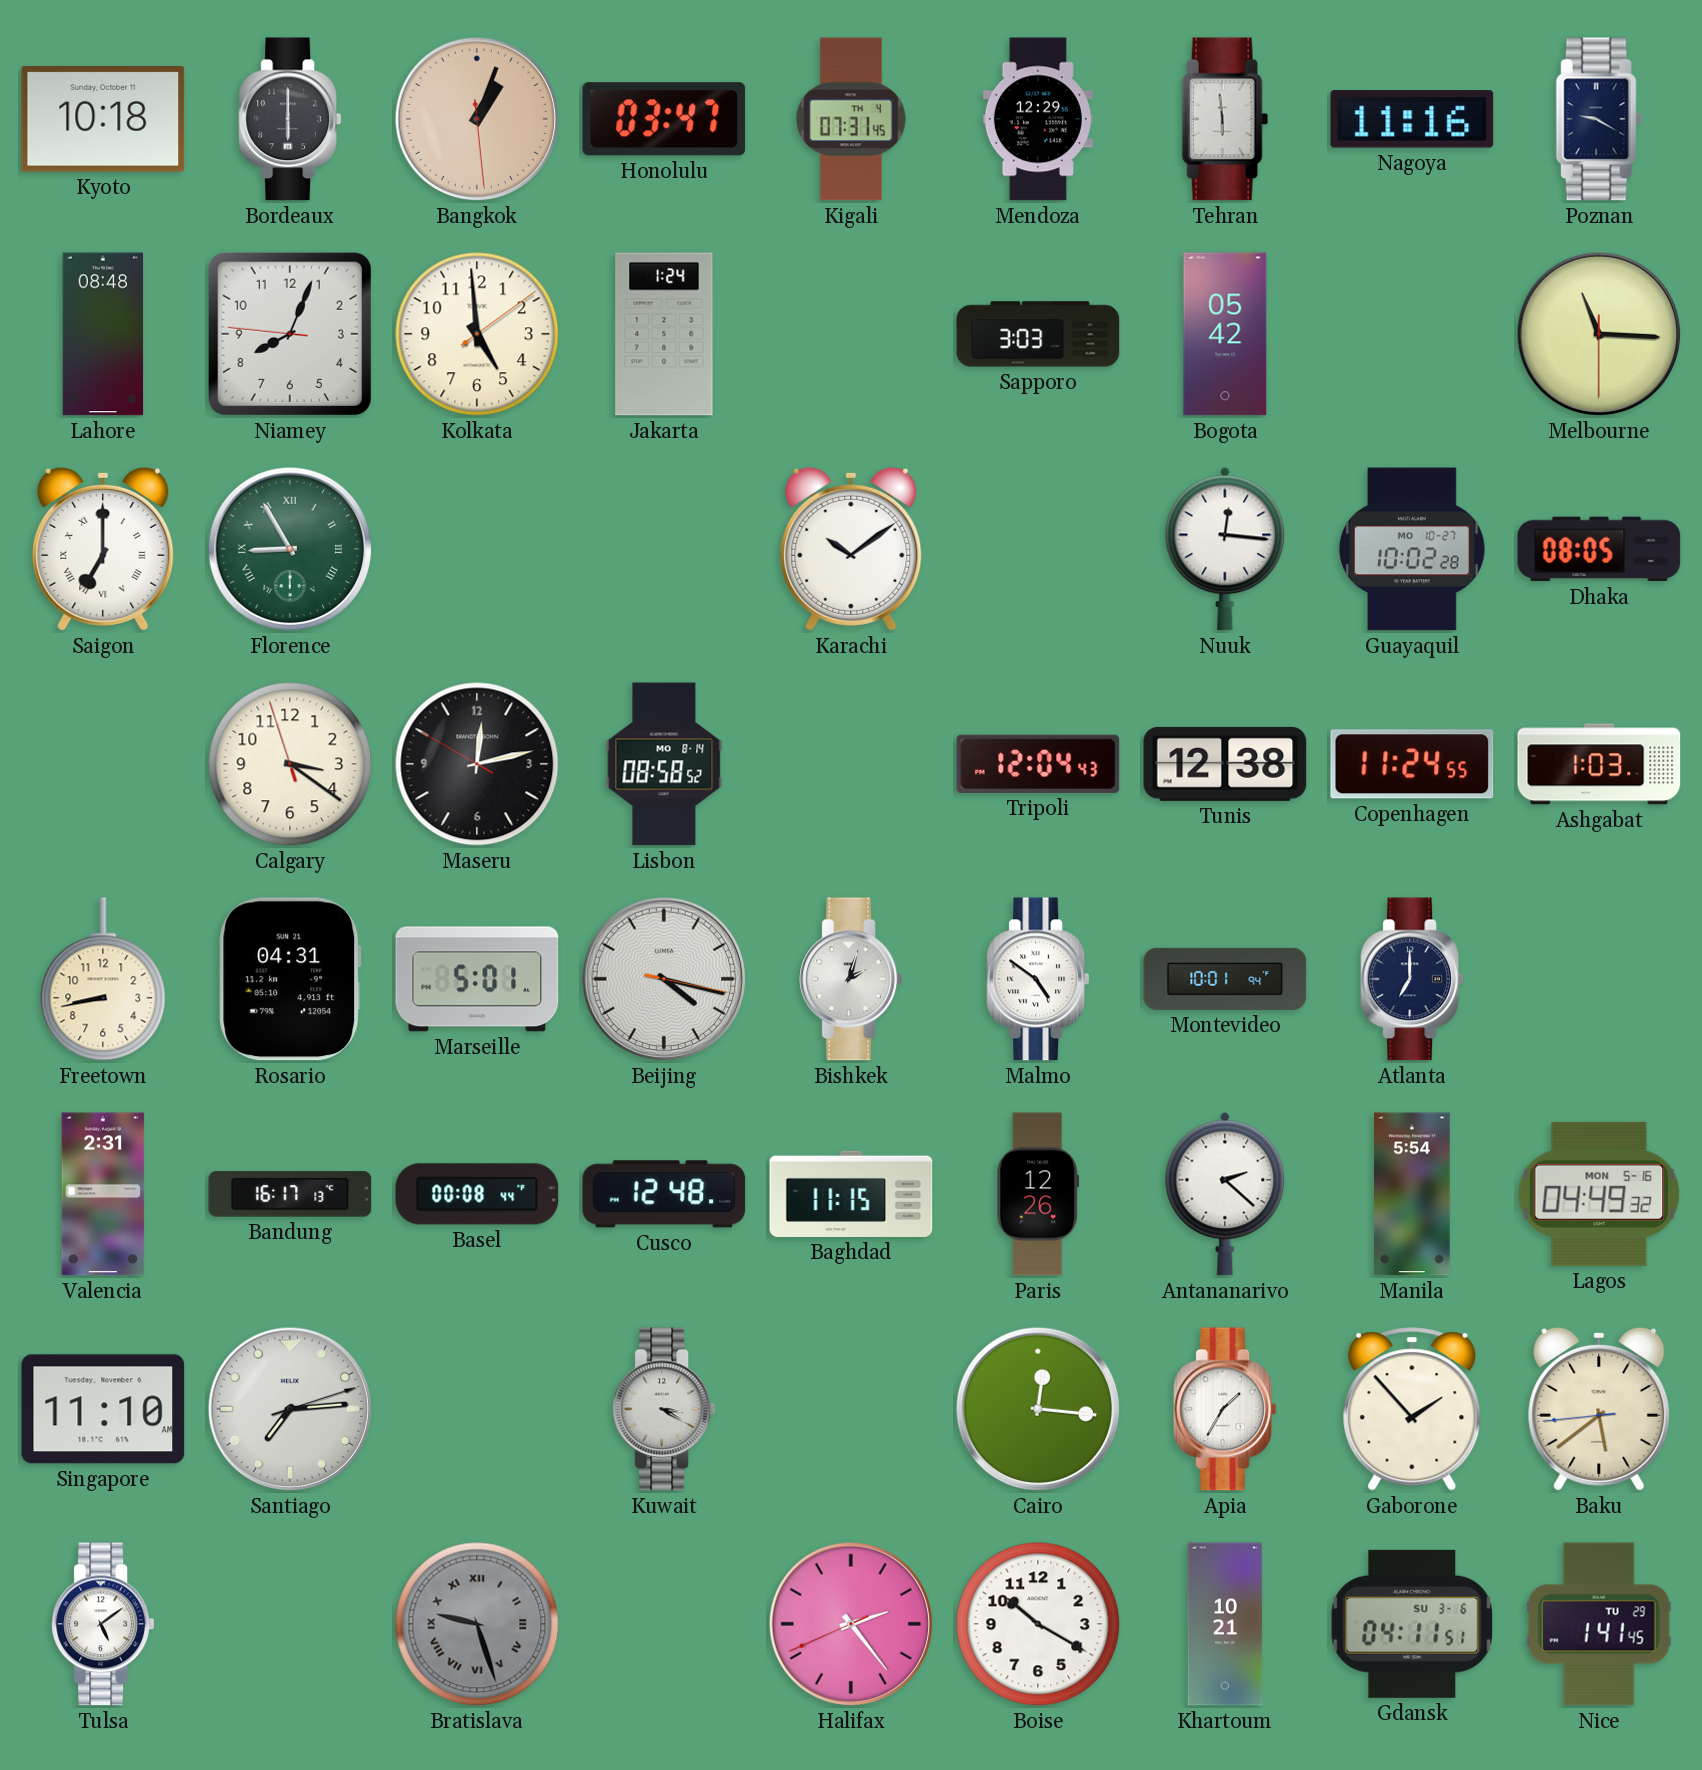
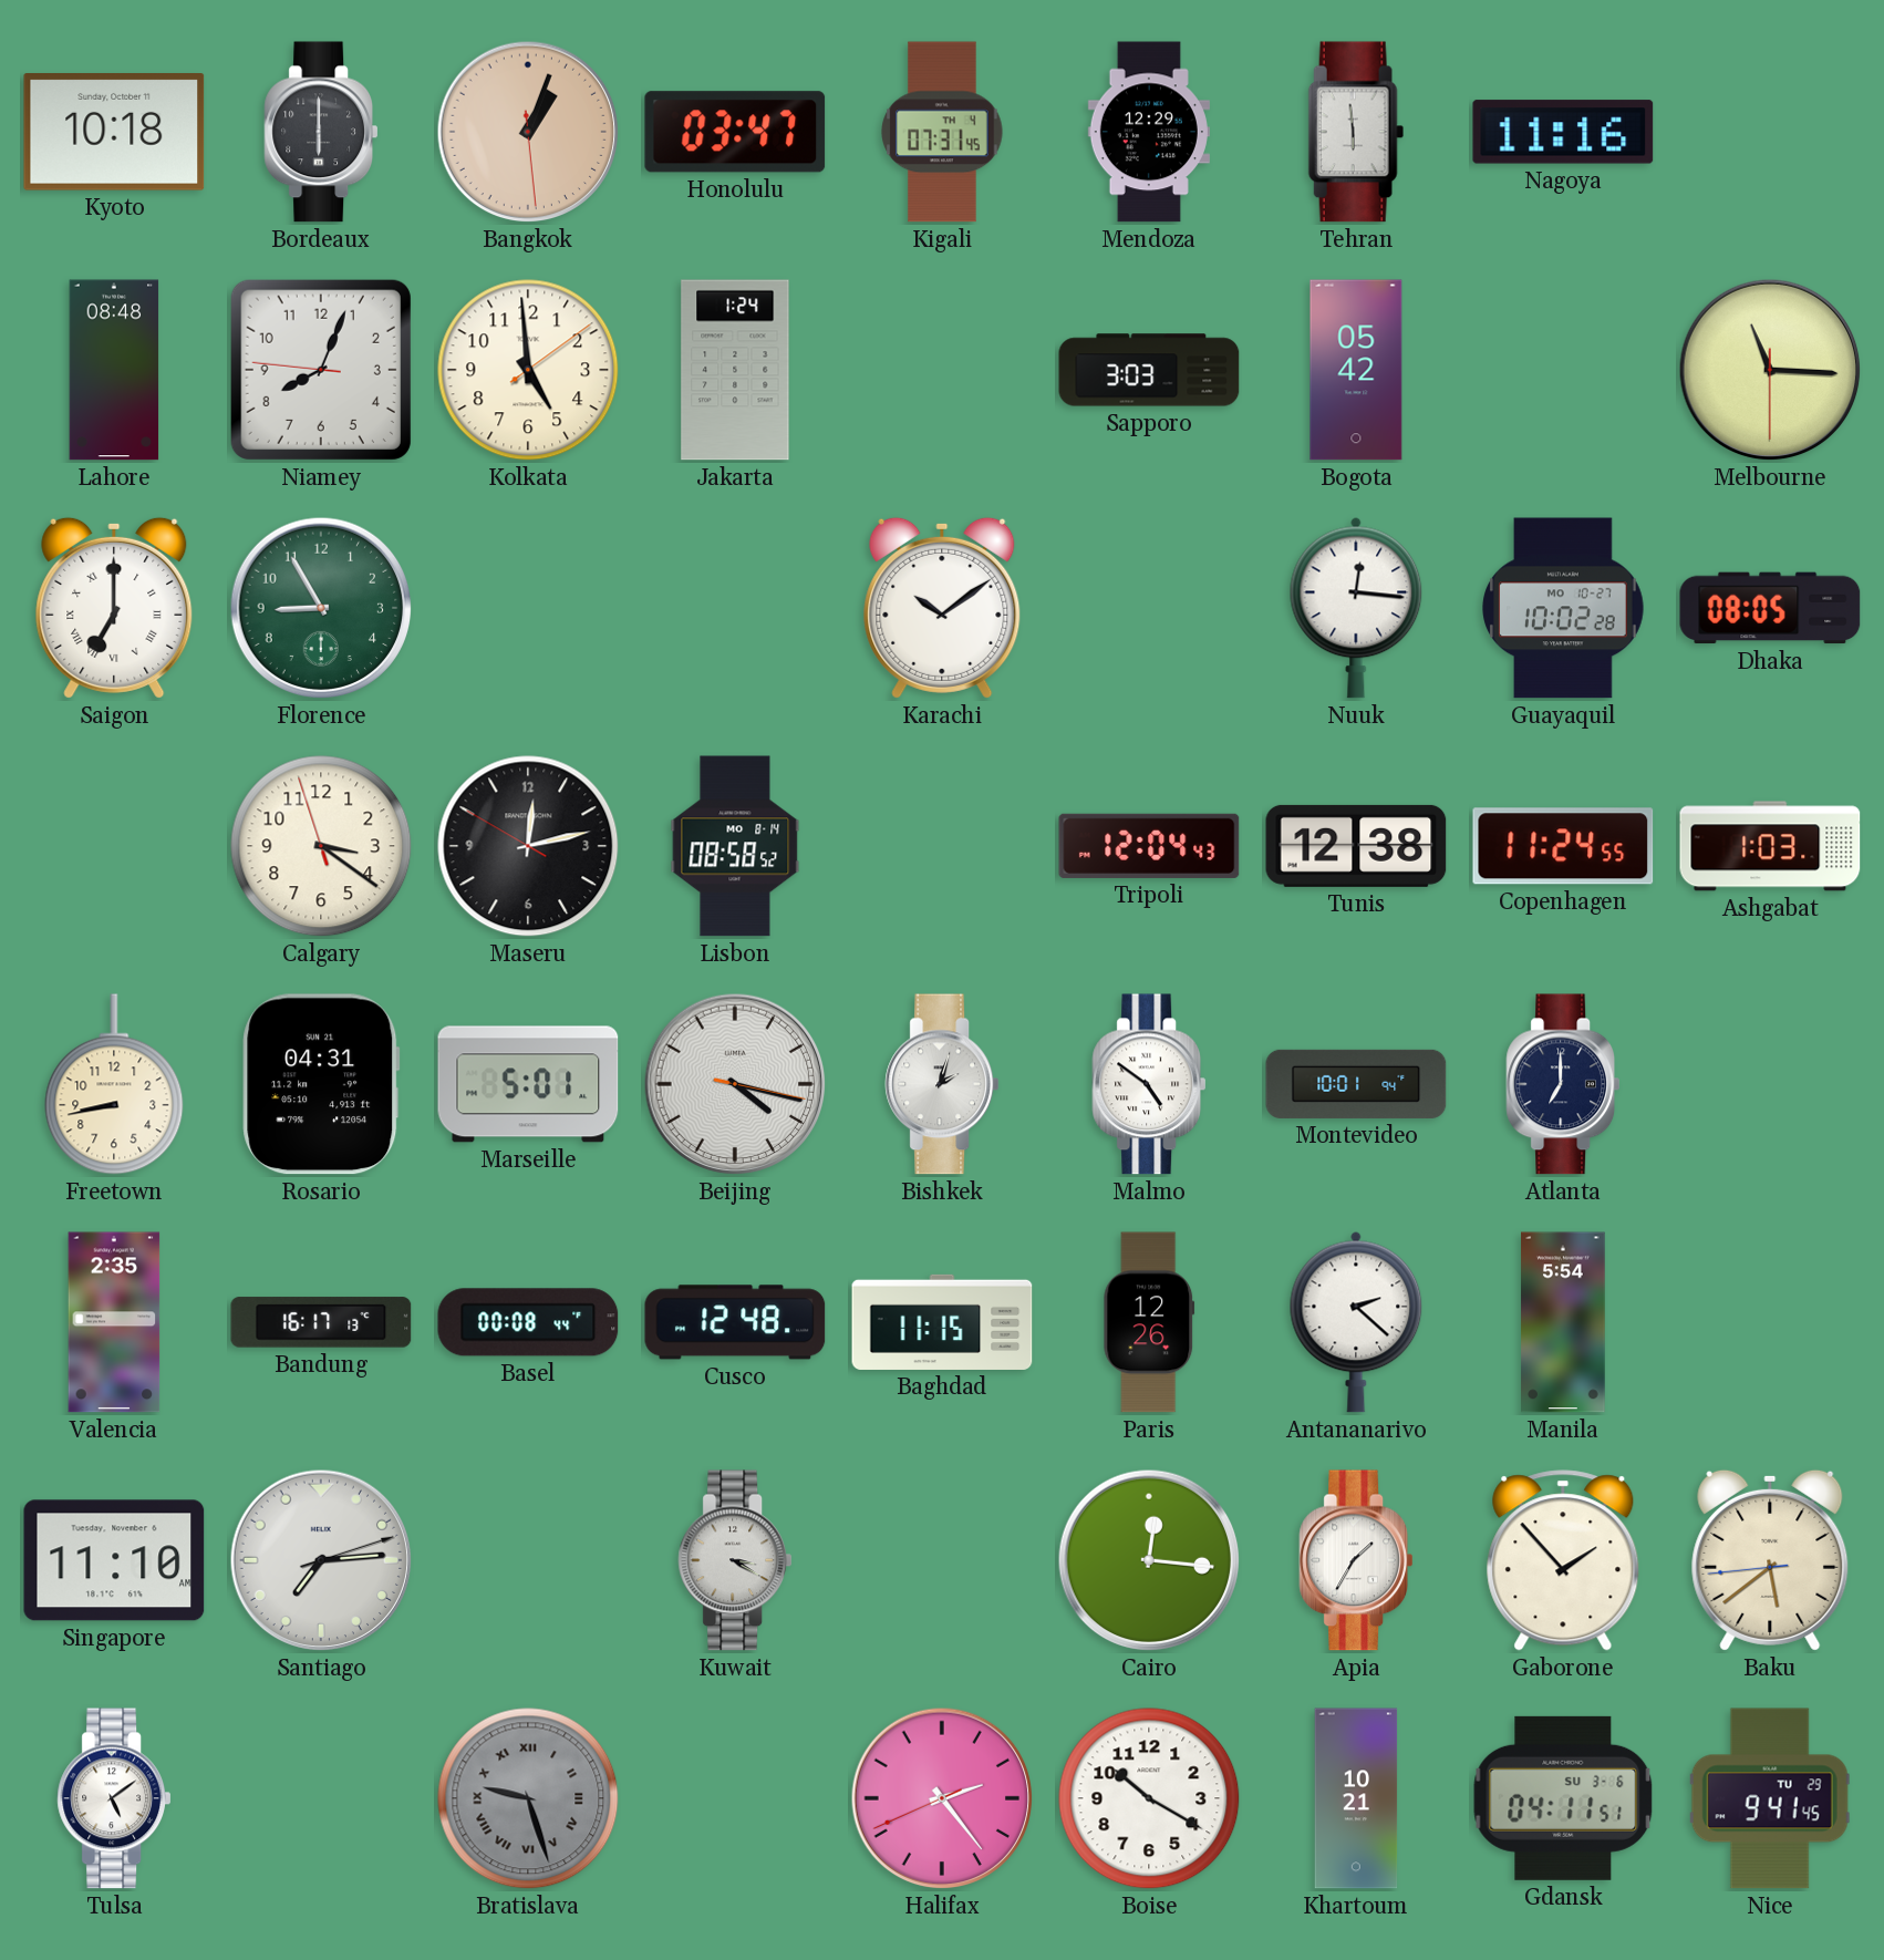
Poznan: 9:20 -> none
Florence numerals: Roman -> Arabic
Valencia: 2:31 -> 2:35
Lagos: 04:49 -> none
Nice: 1:41 -> 9:41
